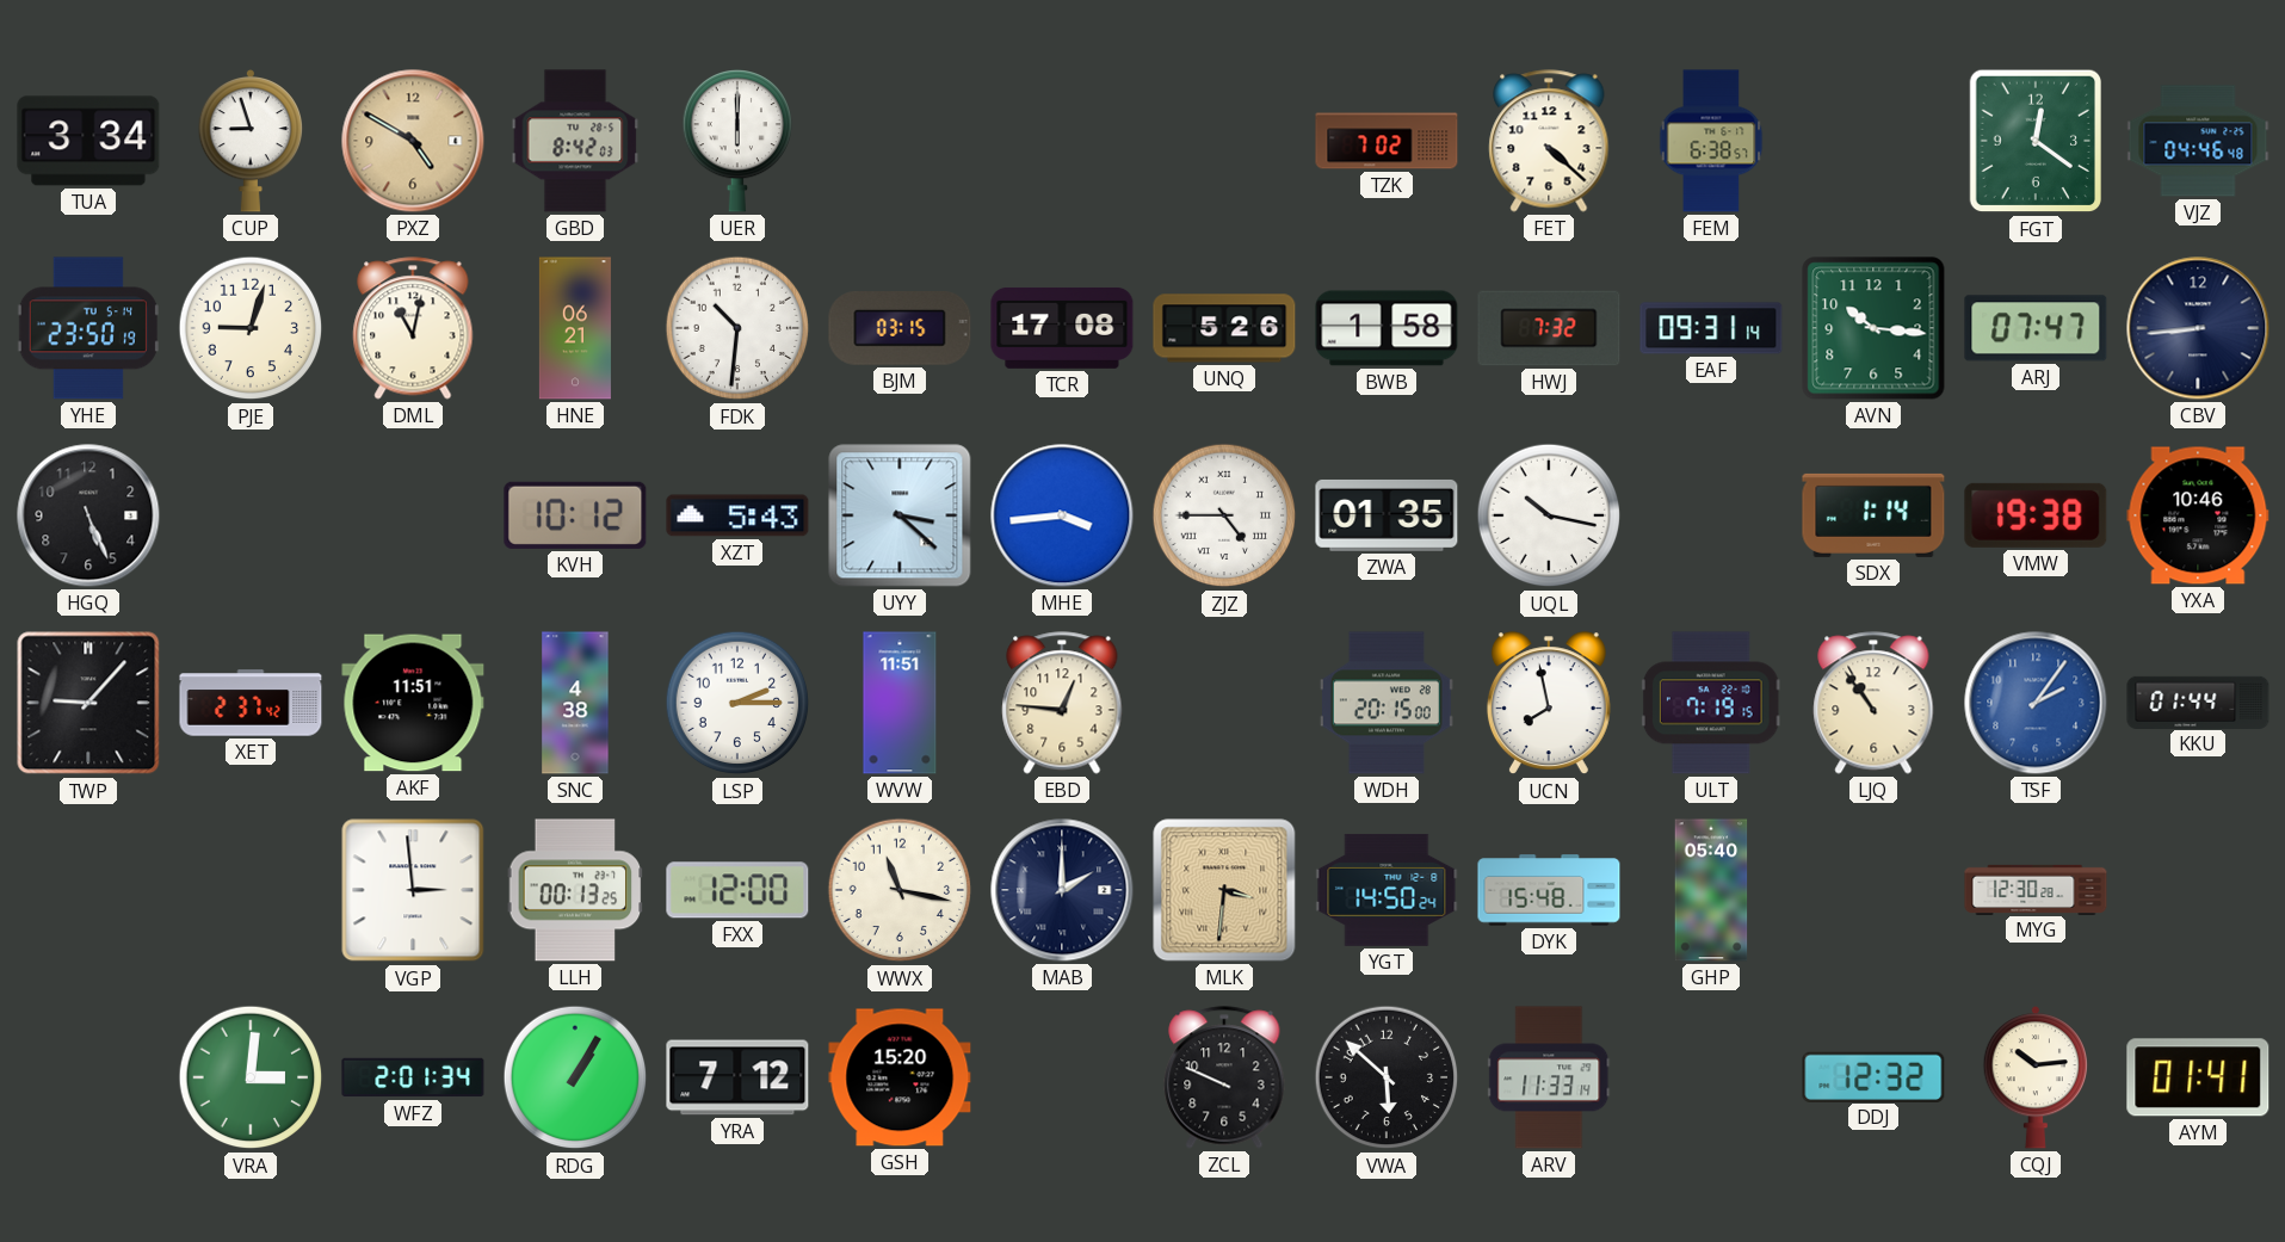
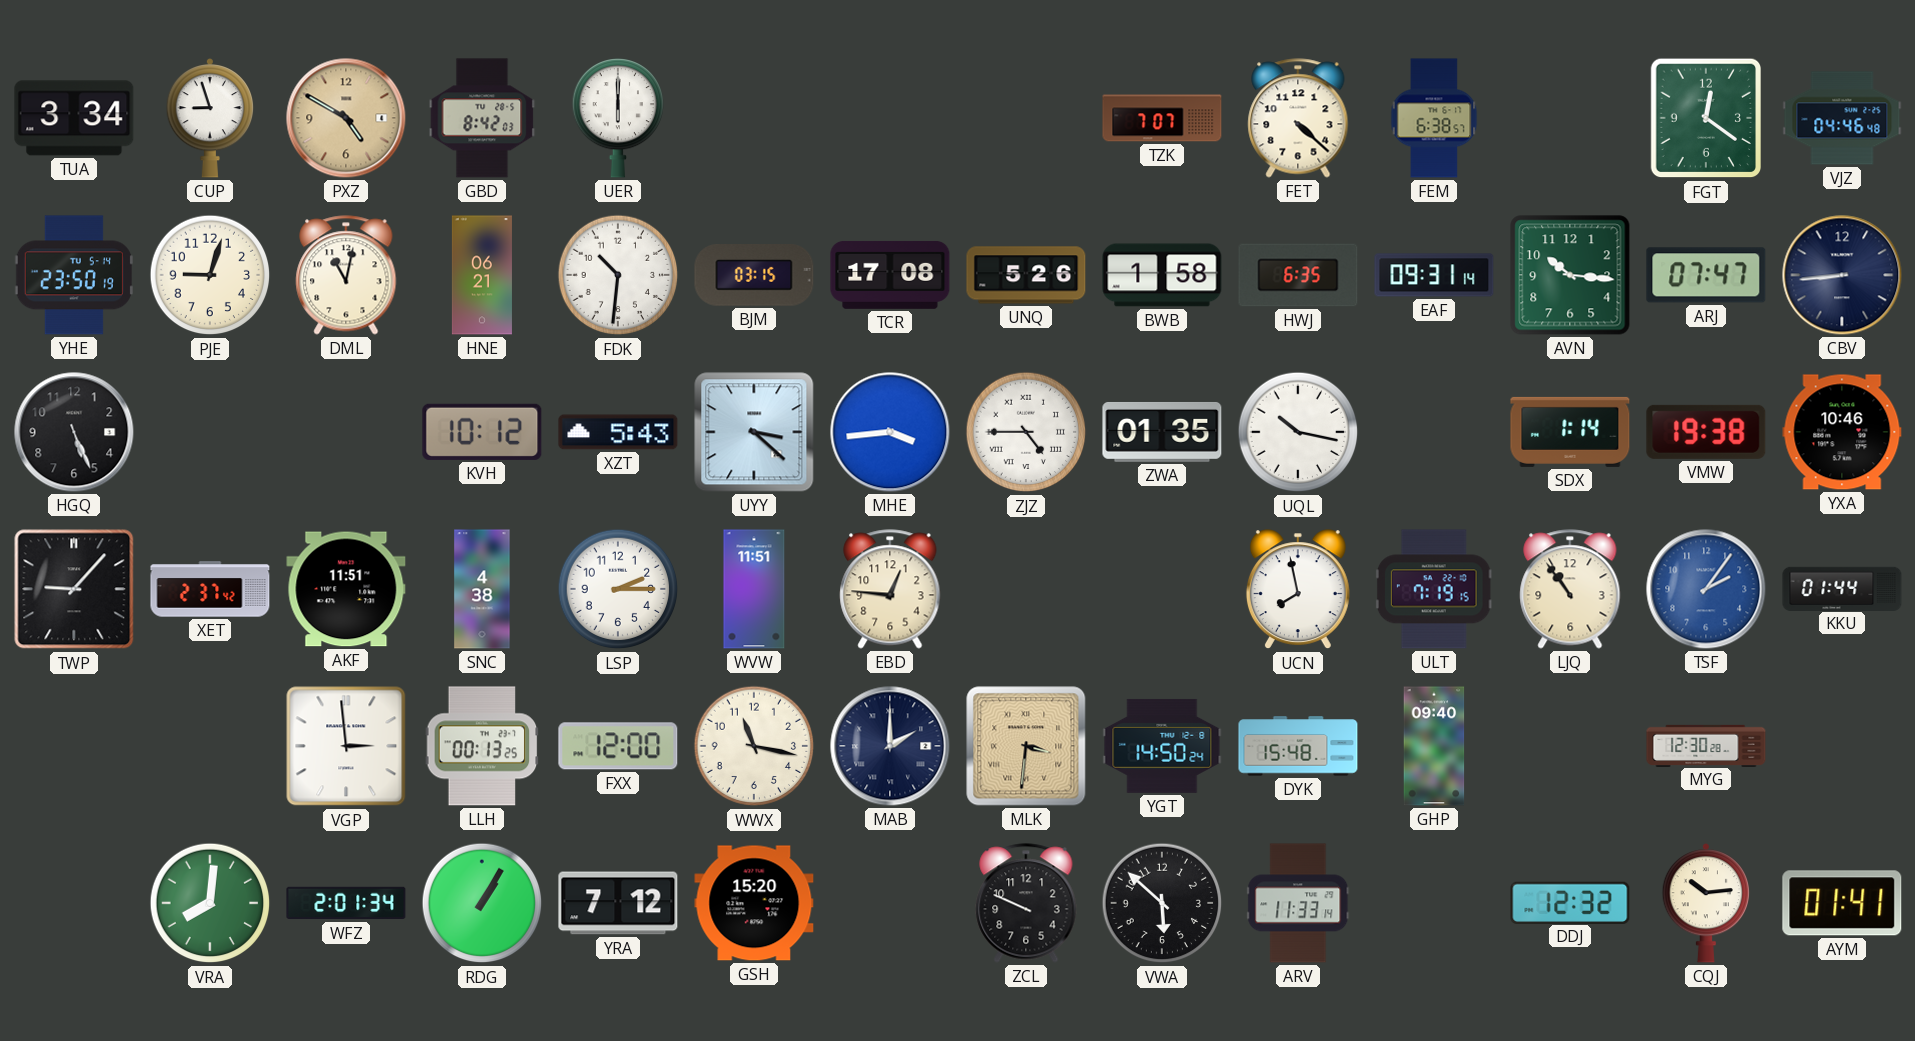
TZK: 7:02 -> 7:07
HWJ: 7:32 -> 6:35
WDH: 20:15 -> none
GHP: 05:40 -> 09:40
VRA: 3:01 -> 8:01
